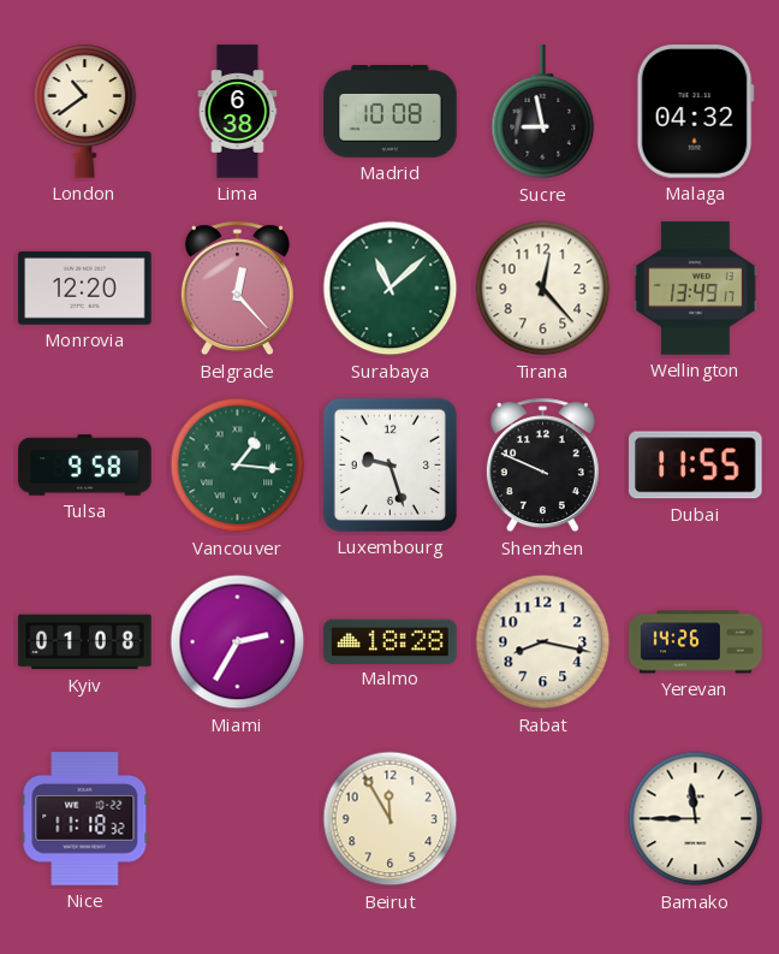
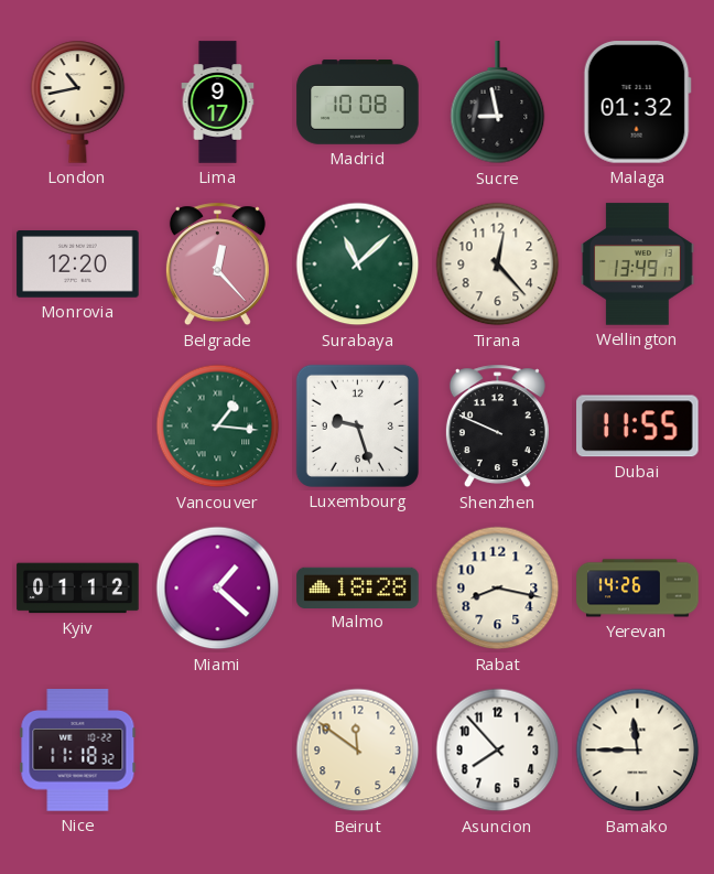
London: 10:39 -> 10:43
Lima: 6:38 -> 9:17
Malaga: 04:32 -> 01:32
Tulsa: 9:58 -> none
Kyiv: 01:08 -> 01:12
Miami: 2:35 -> 1:22
Beirut: 11:55 -> 11:51
Asuncion: none -> 7:53
